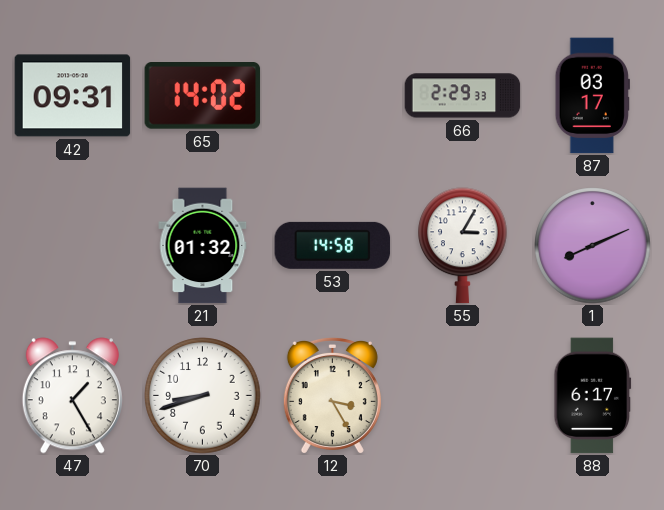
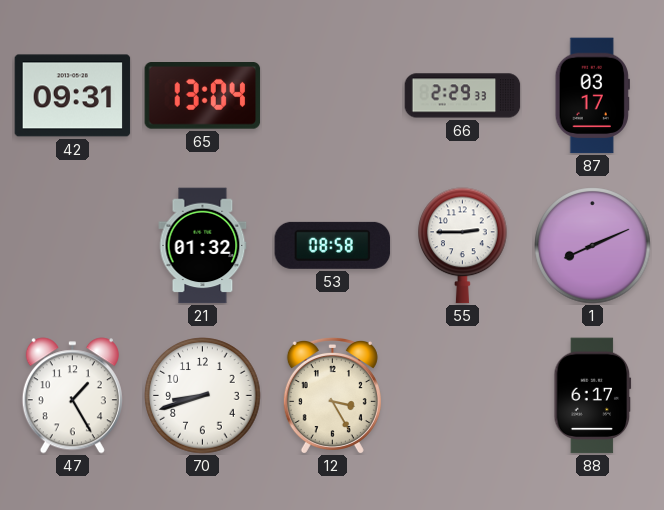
65: 14:02 -> 13:04
53: 14:58 -> 08:58
55: 3:05 -> 2:45
